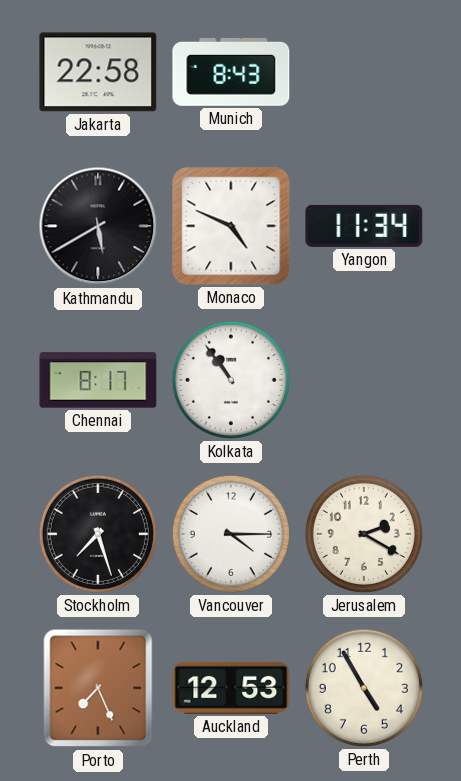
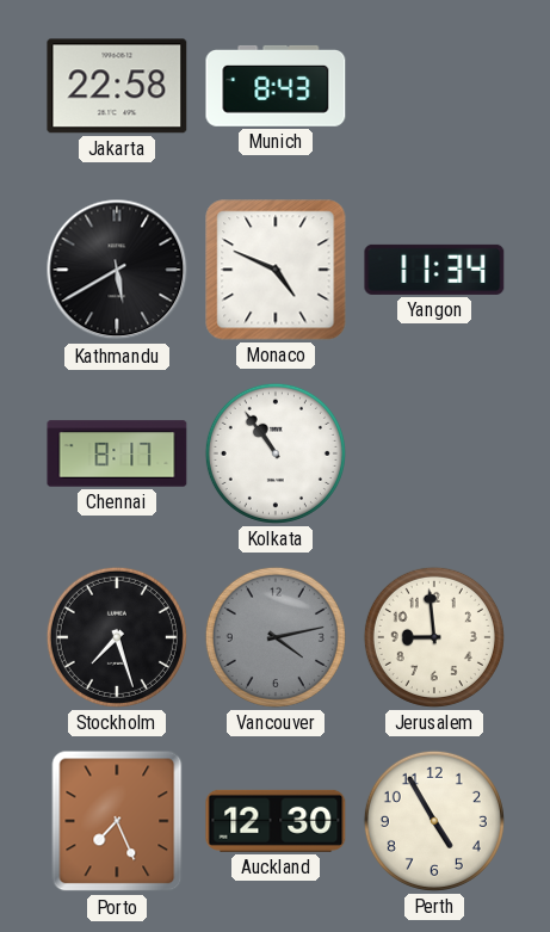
Vancouver: 4:15 -> 4:13
Vancouver dial: white -> grey
Jerusalem: 2:20 -> 8:59
Auckland: 12:53 -> 12:30
